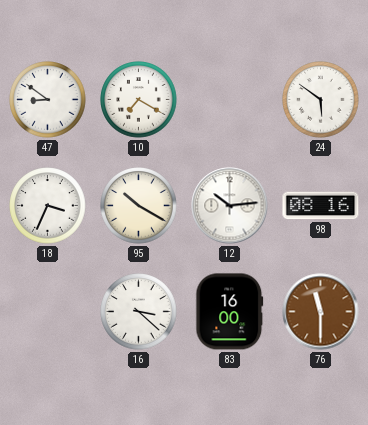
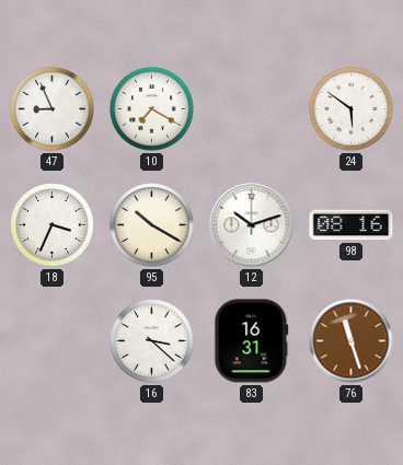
47: 8:51 -> 8:56
12: 10:14 -> 10:12
83: 16:00 -> 16:31
76: 11:30 -> 11:27
